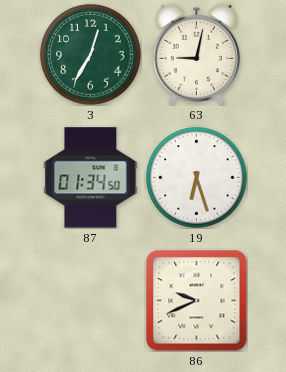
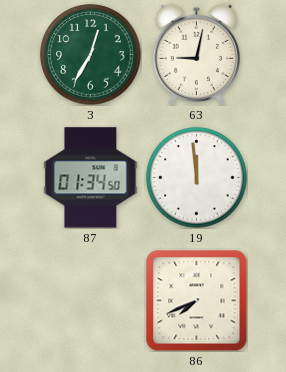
19: 6:27 -> 11:59
86: 9:41 -> 7:41
